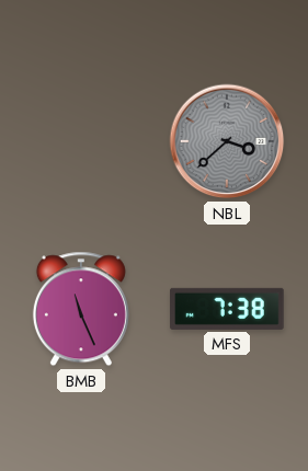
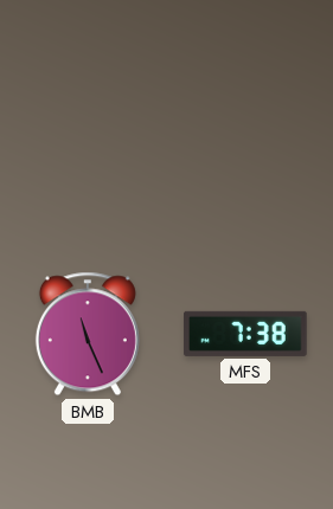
NBL: 3:38 -> none
